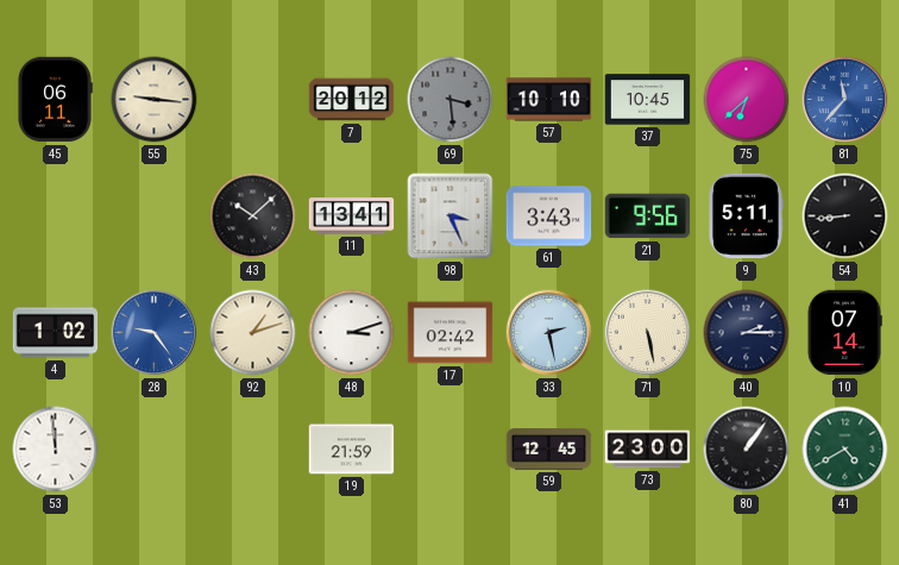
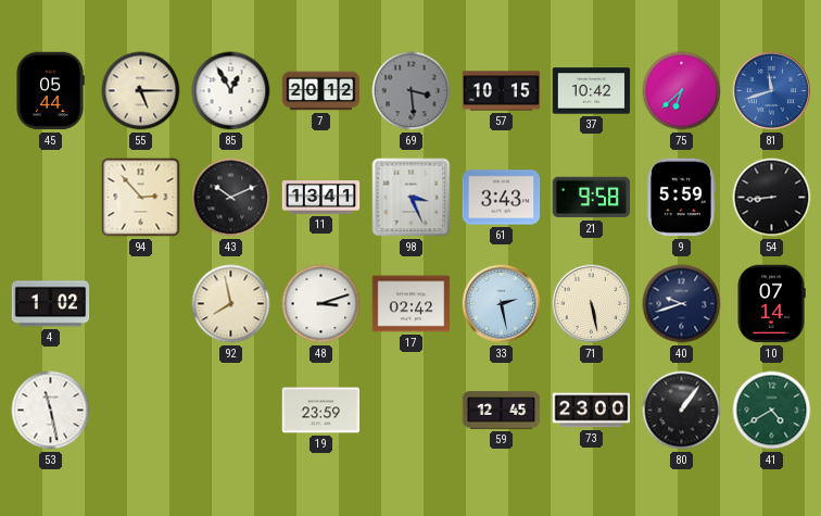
45: 06:11 -> 05:44
55: 9:16 -> 5:15
85: none -> 12:55
57: 10:10 -> 10:15
37: 10:45 -> 10:42
81: 11:37 -> 11:42
94: none -> 2:53
43: 10:08 -> 10:11
21: 9:56 -> 9:58
9: 5:11 -> 5:59
28: 9:24 -> none
92: 1:12 -> 7:58
40: 2:15 -> 9:42
53: 11:59 -> 11:28
19: 21:59 -> 23:59
